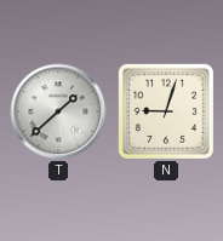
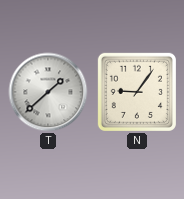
N: 9:03 -> 9:06
